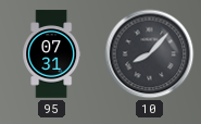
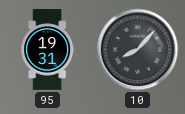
95: 07:31 -> 19:31
